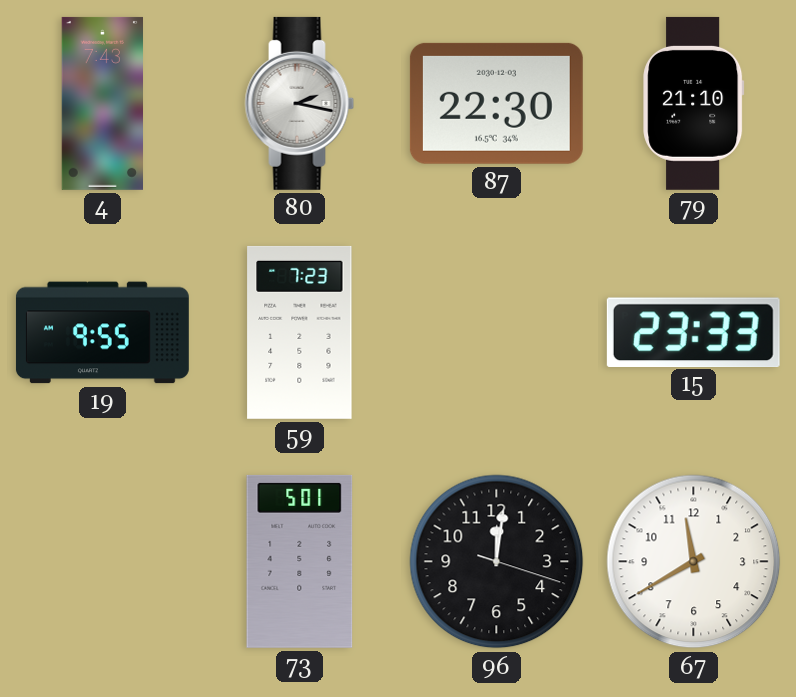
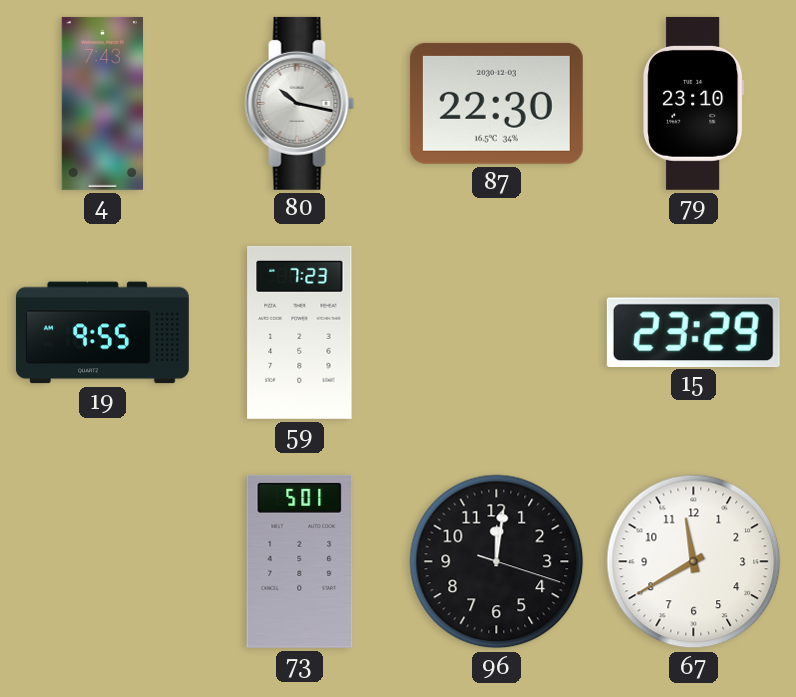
80: 2:17 -> 10:17
79: 21:10 -> 23:10
15: 23:33 -> 23:29
